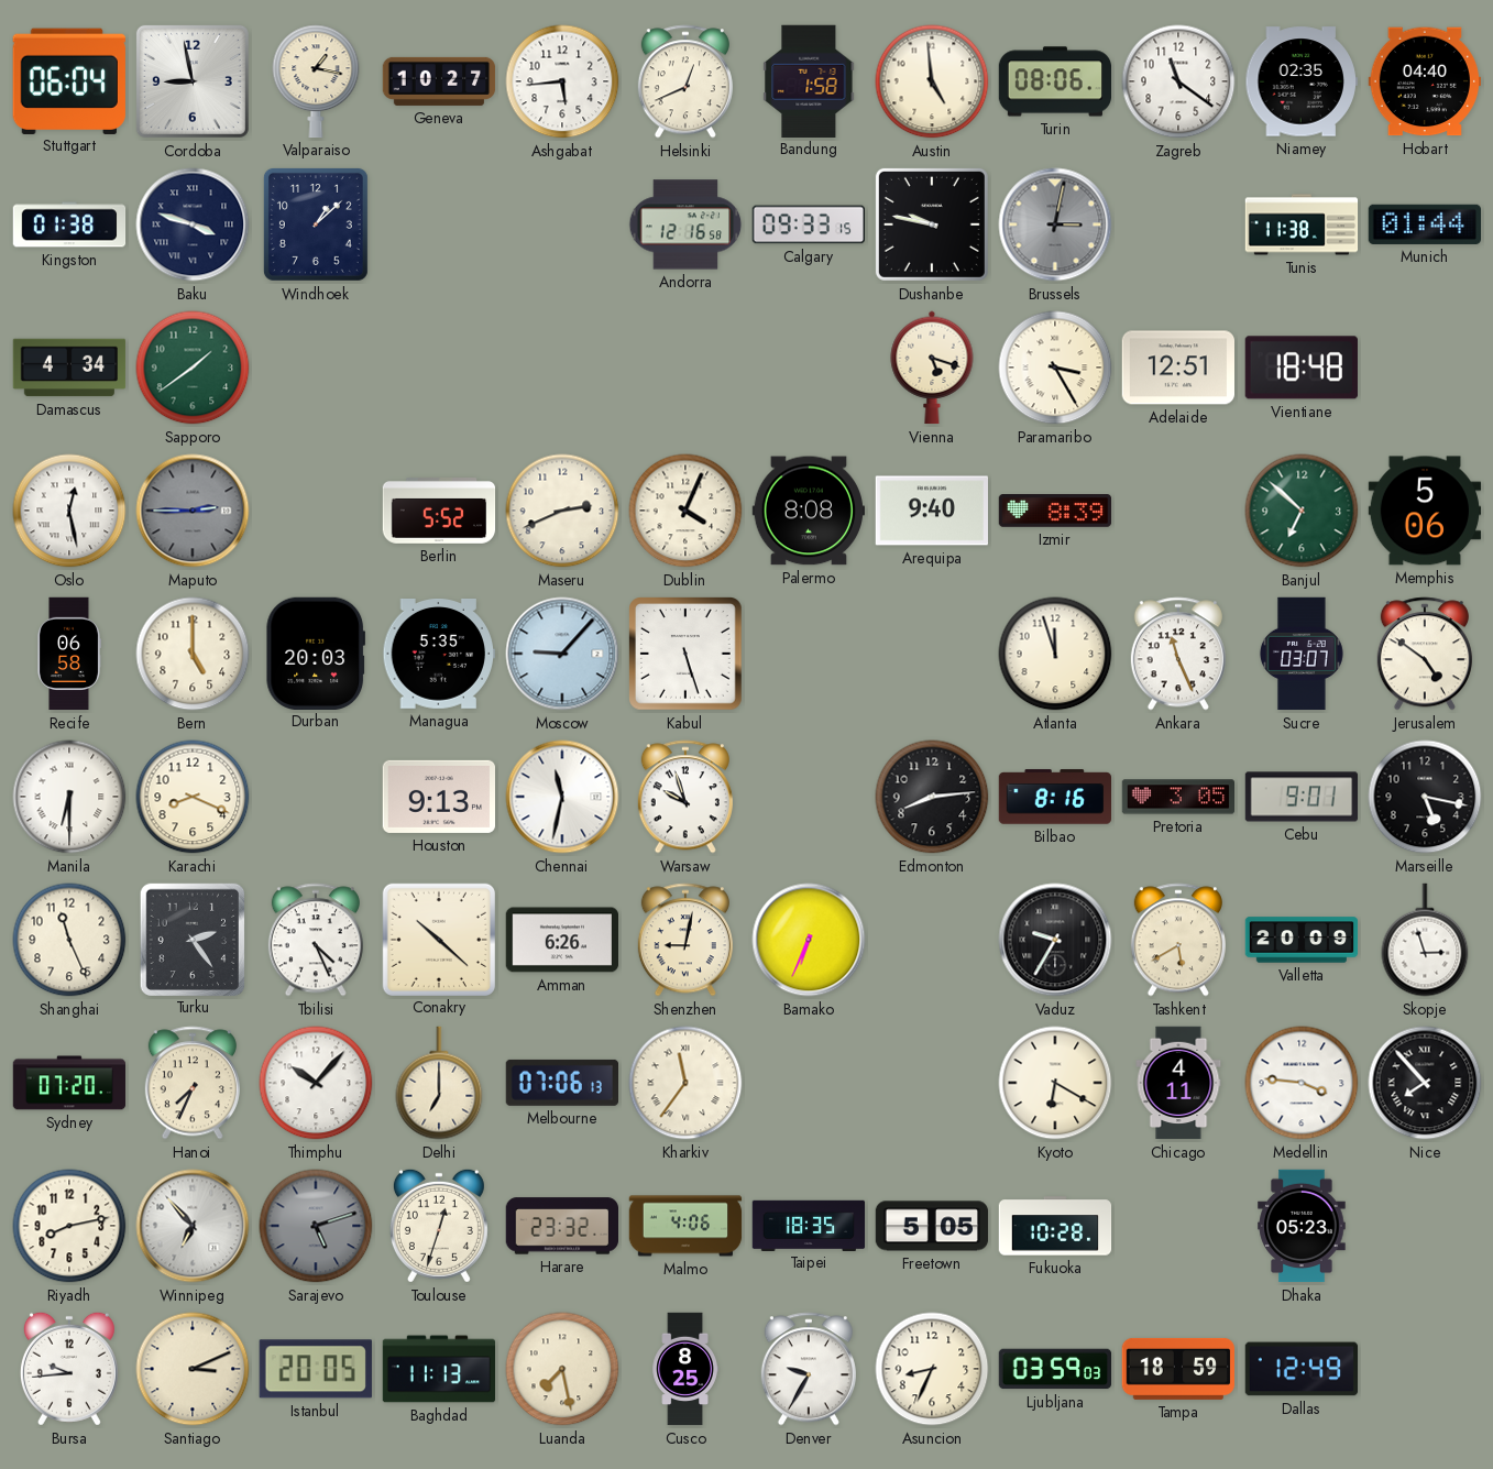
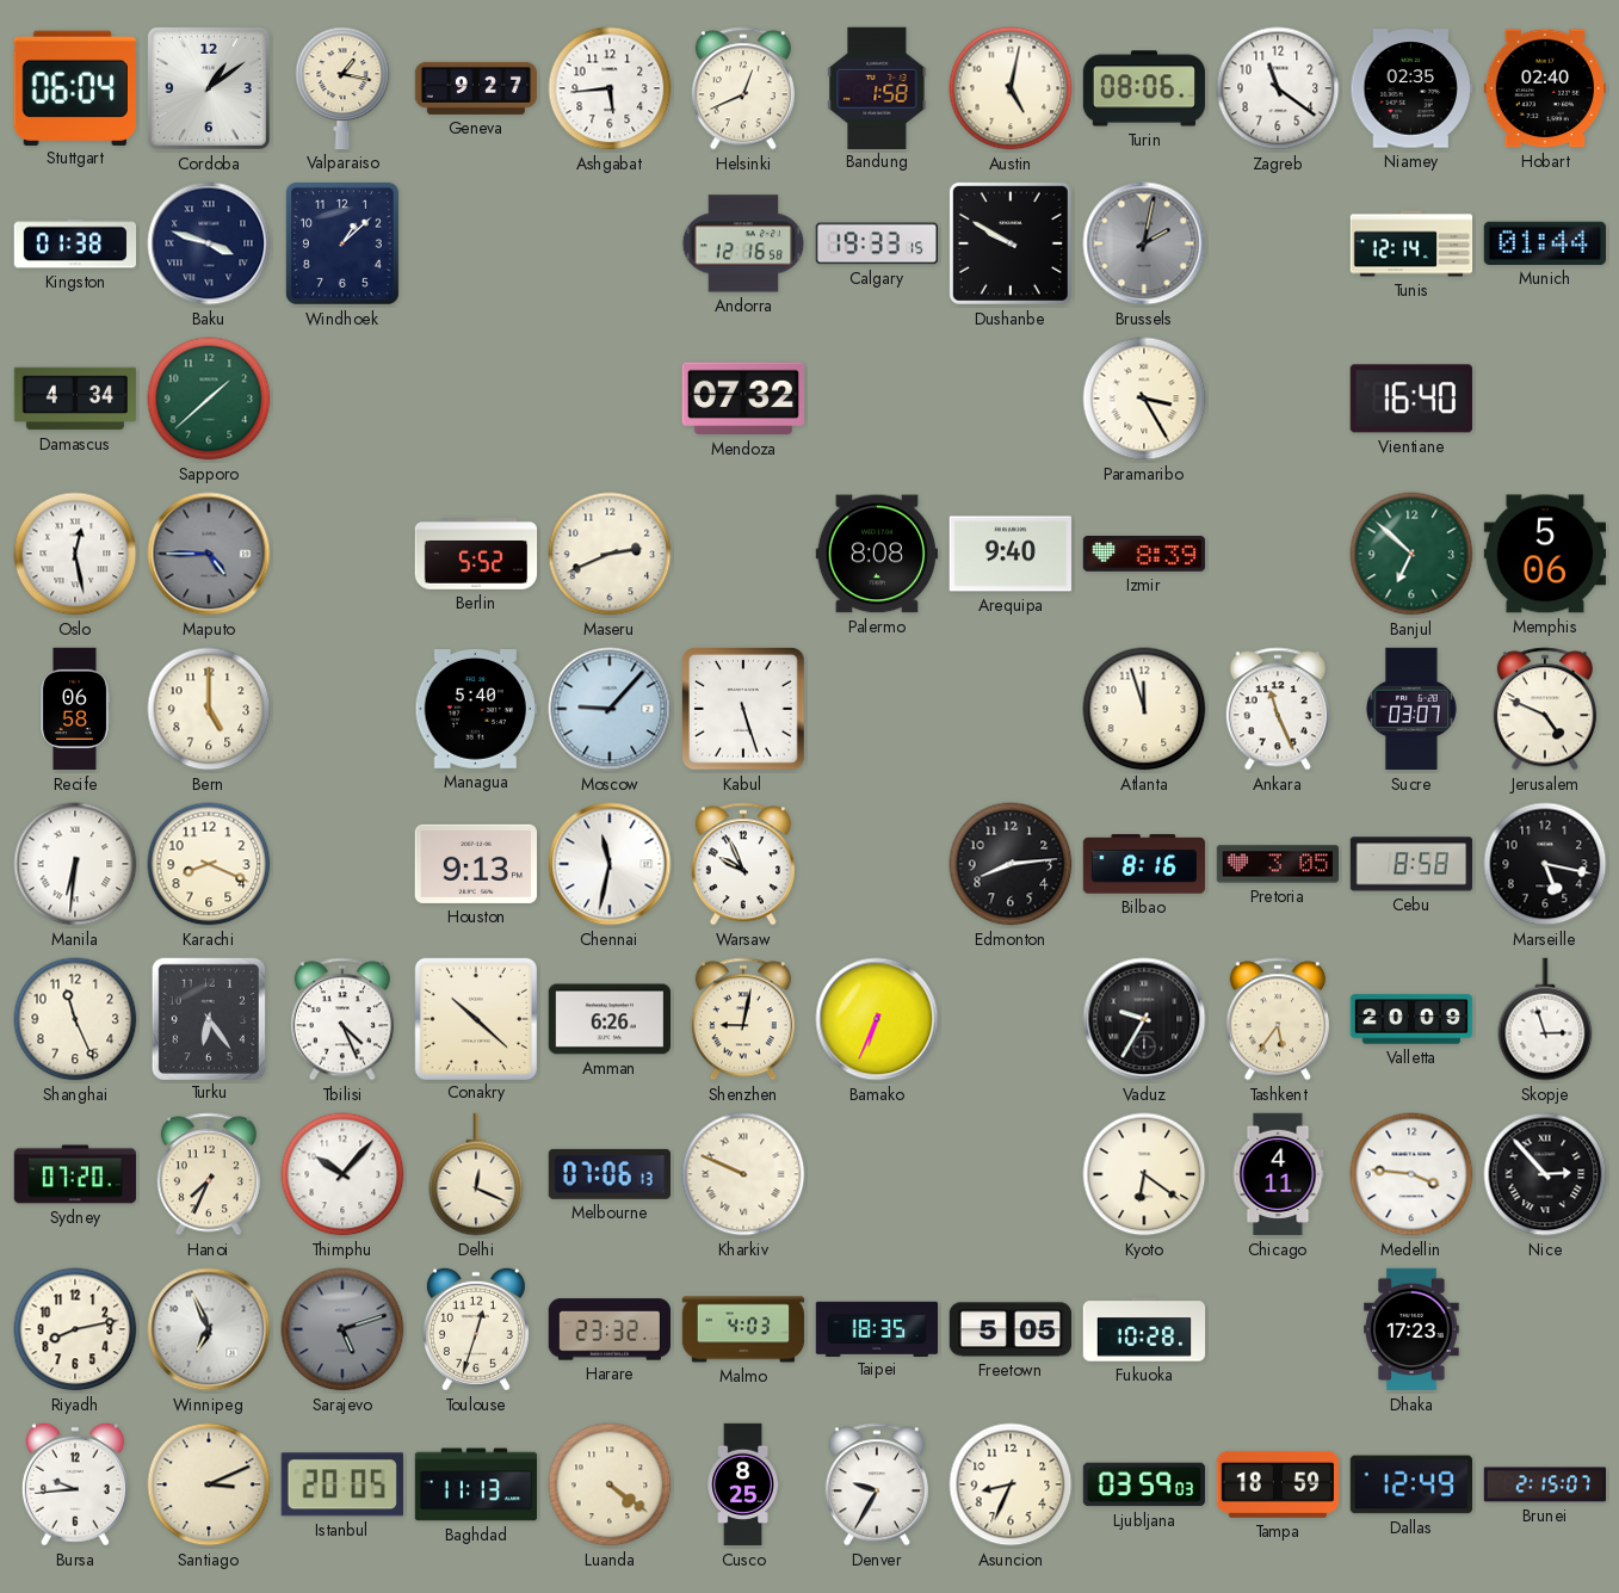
Cordoba: 8:58 -> 1:09
Geneva: 10:27 -> 9:27
Austin: 4:59 -> 5:02
Hobart: 04:40 -> 02:40
Calgary: 09:33 -> 19:33
Dushanbe: 9:47 -> 9:50
Brussels: 3:02 -> 2:02
Tunis: 11:38 -> 12:14
Sapporo: 1:39 -> 1:38
Mendoza: none -> 07:32
Vienna: 5:18 -> none
Adelaide: 12:51 -> none
Vientiane: 18:48 -> 16:40
Maputo: 2:45 -> 4:45
Dublin: 4:04 -> none
Durban: 20:03 -> none
Managua: 5:35 -> 5:40
Jerusalem: 4:51 -> 4:49
Manila: 6:30 -> 6:31
Warsaw: 9:57 -> 9:56
Cebu: 9:01 -> 8:58
Turku: 2:24 -> 6:24
Tashkent: 5:40 -> 5:36
Delhi: 7:00 -> 12:19
Kharkiv: 11:36 -> 9:49
Kyoto: 6:20 -> 6:21
Nice: 7:53 -> 2:53
Winnipeg: 6:53 -> 6:56
Malmo: 4:06 -> 4:03
Dhaka: 05:23 -> 17:23
Luanda: 7:28 -> 4:21
Brunei: none -> 2:15
